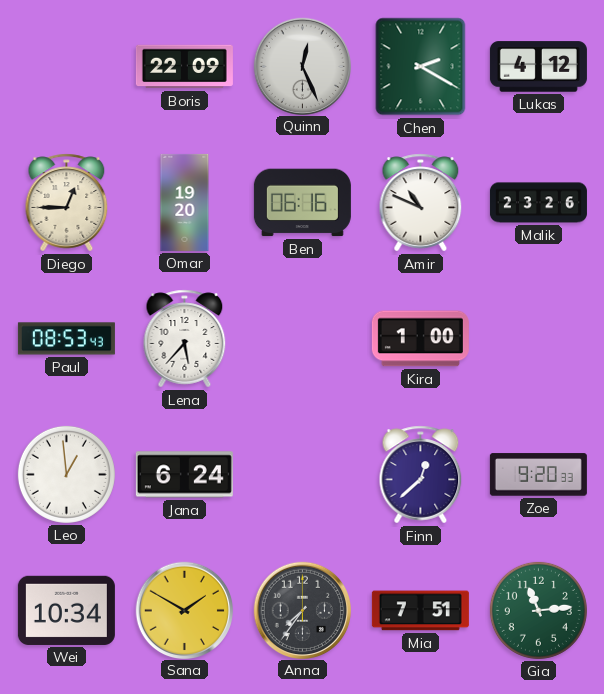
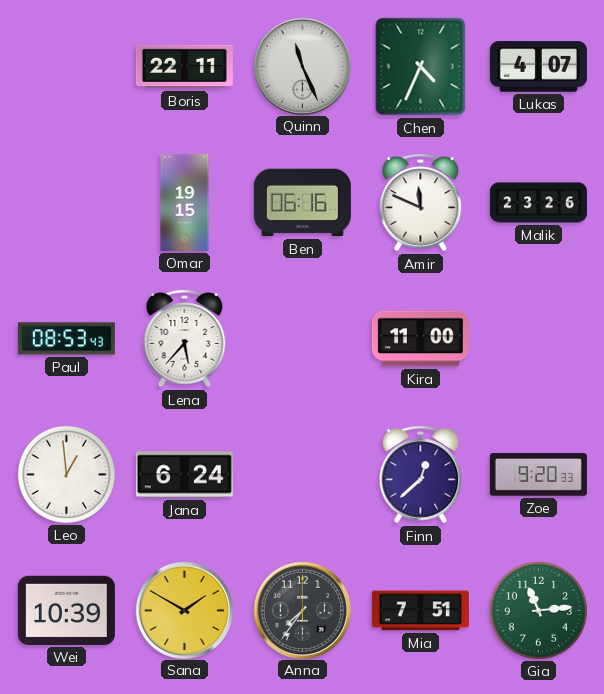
Boris: 22:09 -> 22:11
Quinn: 12:26 -> 11:26
Chen: 2:20 -> 4:34
Lukas: 4:12 -> 4:07
Diego: 12:45 -> none
Omar: 19:20 -> 19:15
Amir: 10:49 -> 11:49
Kira: 1:00 -> 11:00
Wei: 10:34 -> 10:39
